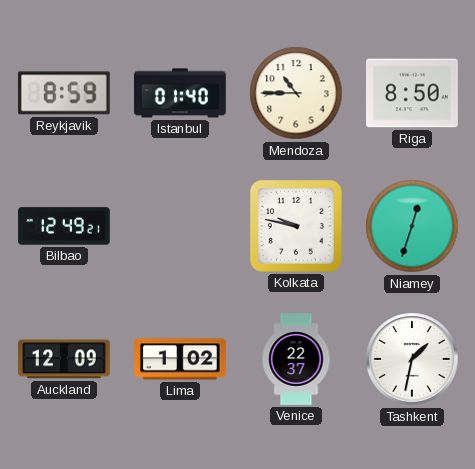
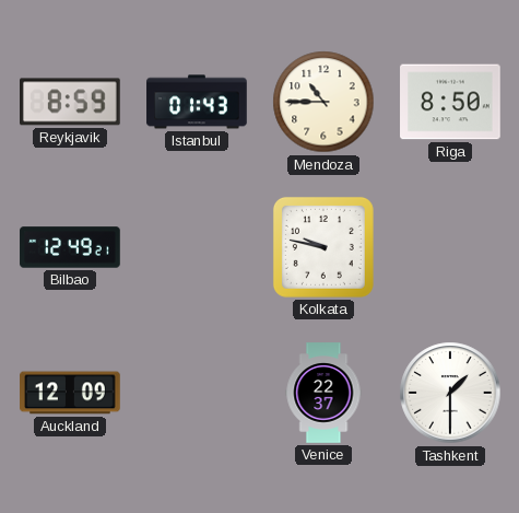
Istanbul: 01:40 -> 01:43
Niamey: 12:33 -> none
Lima: 1:02 -> none
Tashkent: 1:32 -> 1:30
